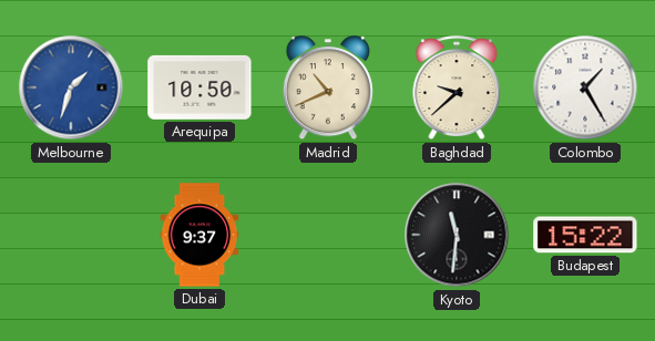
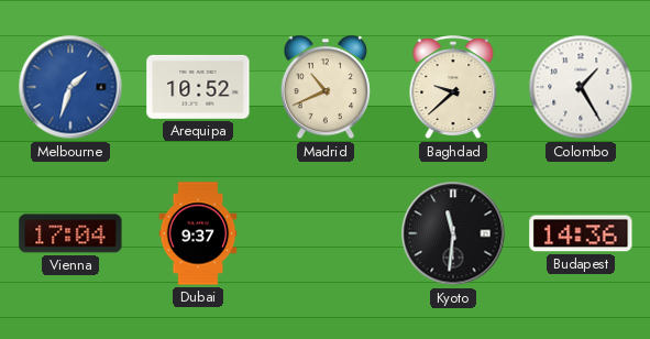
Arequipa: 10:50 -> 10:52
Vienna: none -> 17:04
Budapest: 15:22 -> 14:36
